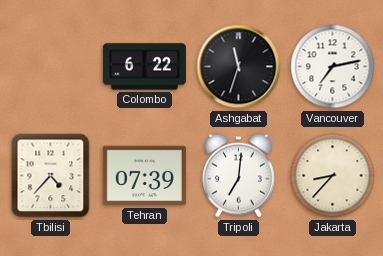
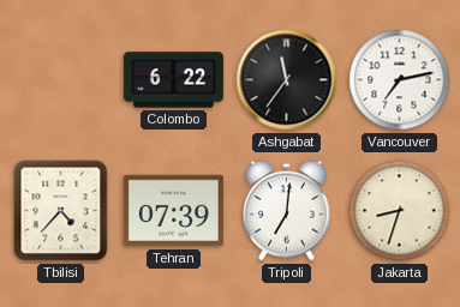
Ashgabat: 11:33 -> 11:36
Jakarta: 8:37 -> 8:33
